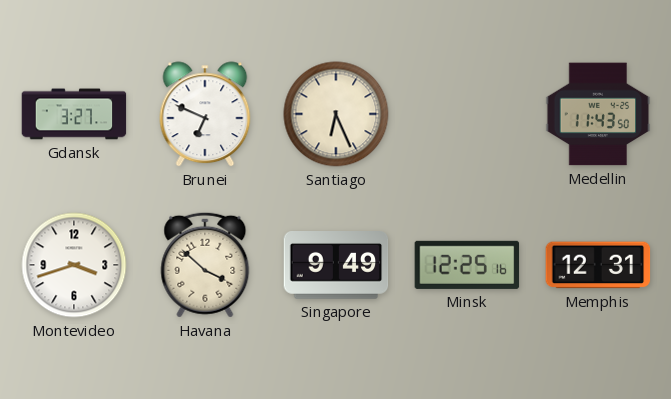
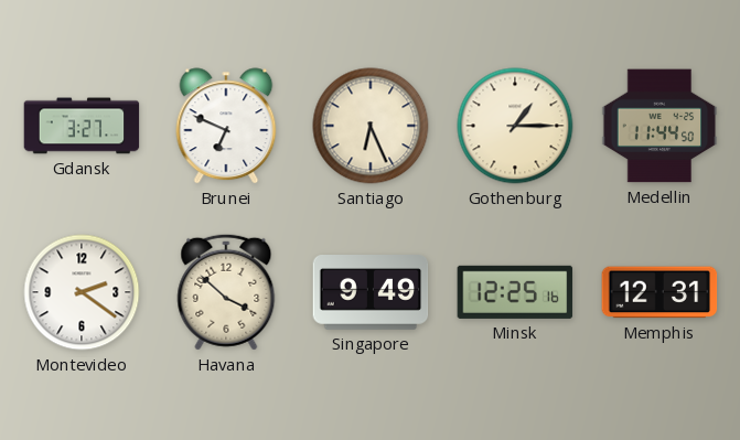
Gothenburg: none -> 1:15
Medellin: 11:43 -> 11:44
Montevideo: 3:42 -> 2:21
